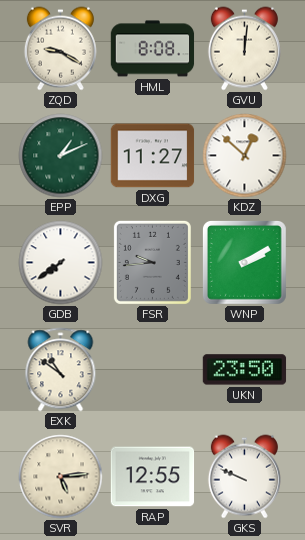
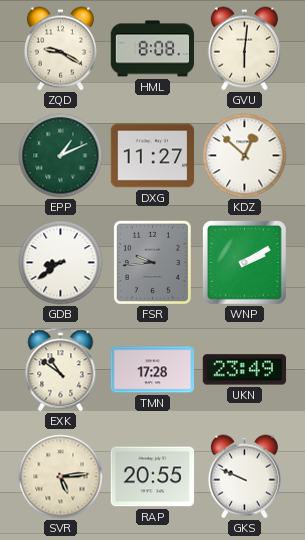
GVU: 12:01 -> 6:01
GDB: 7:39 -> 8:39
TMN: none -> 17:28
UKN: 23:50 -> 23:49
RAP: 12:55 -> 20:55
